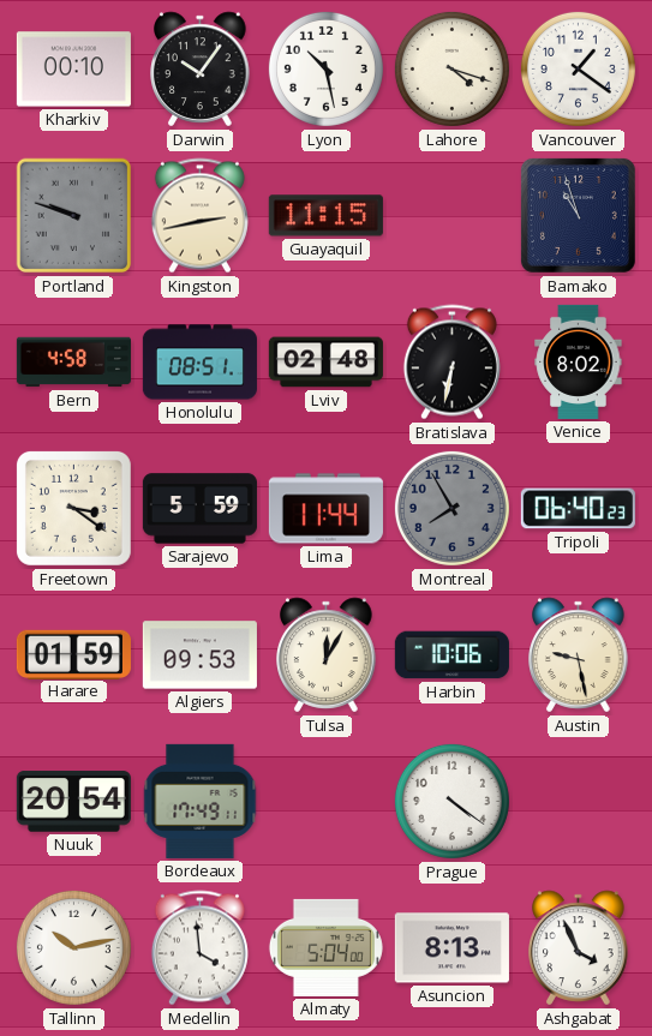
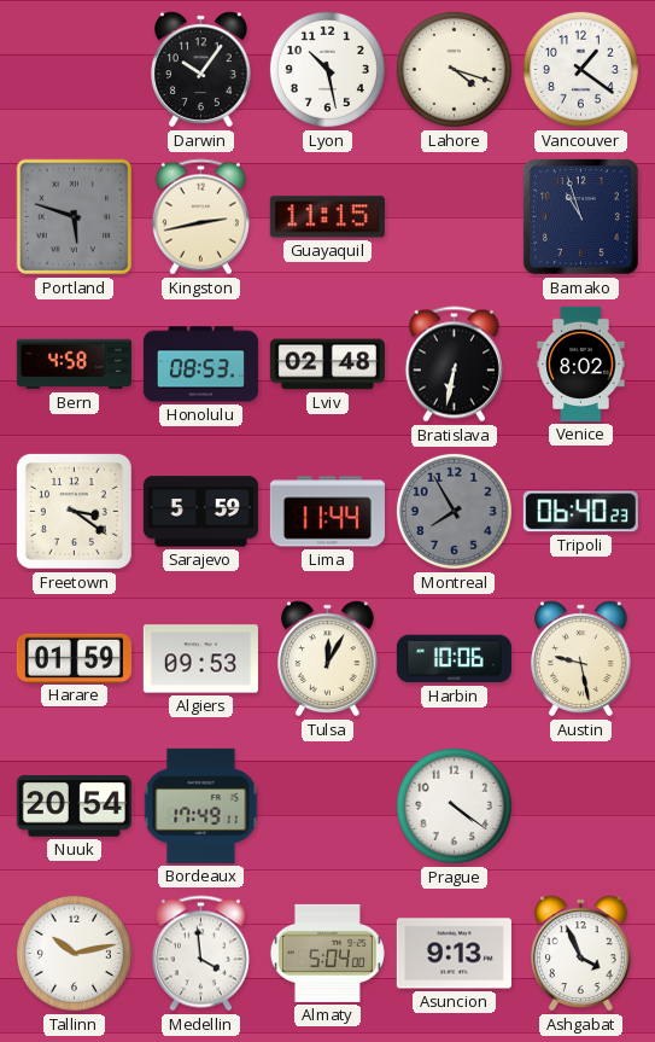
Kharkiv: 00:10 -> none
Portland: 9:48 -> 5:48
Honolulu: 08:51 -> 08:53
Asuncion: 8:13 -> 9:13
